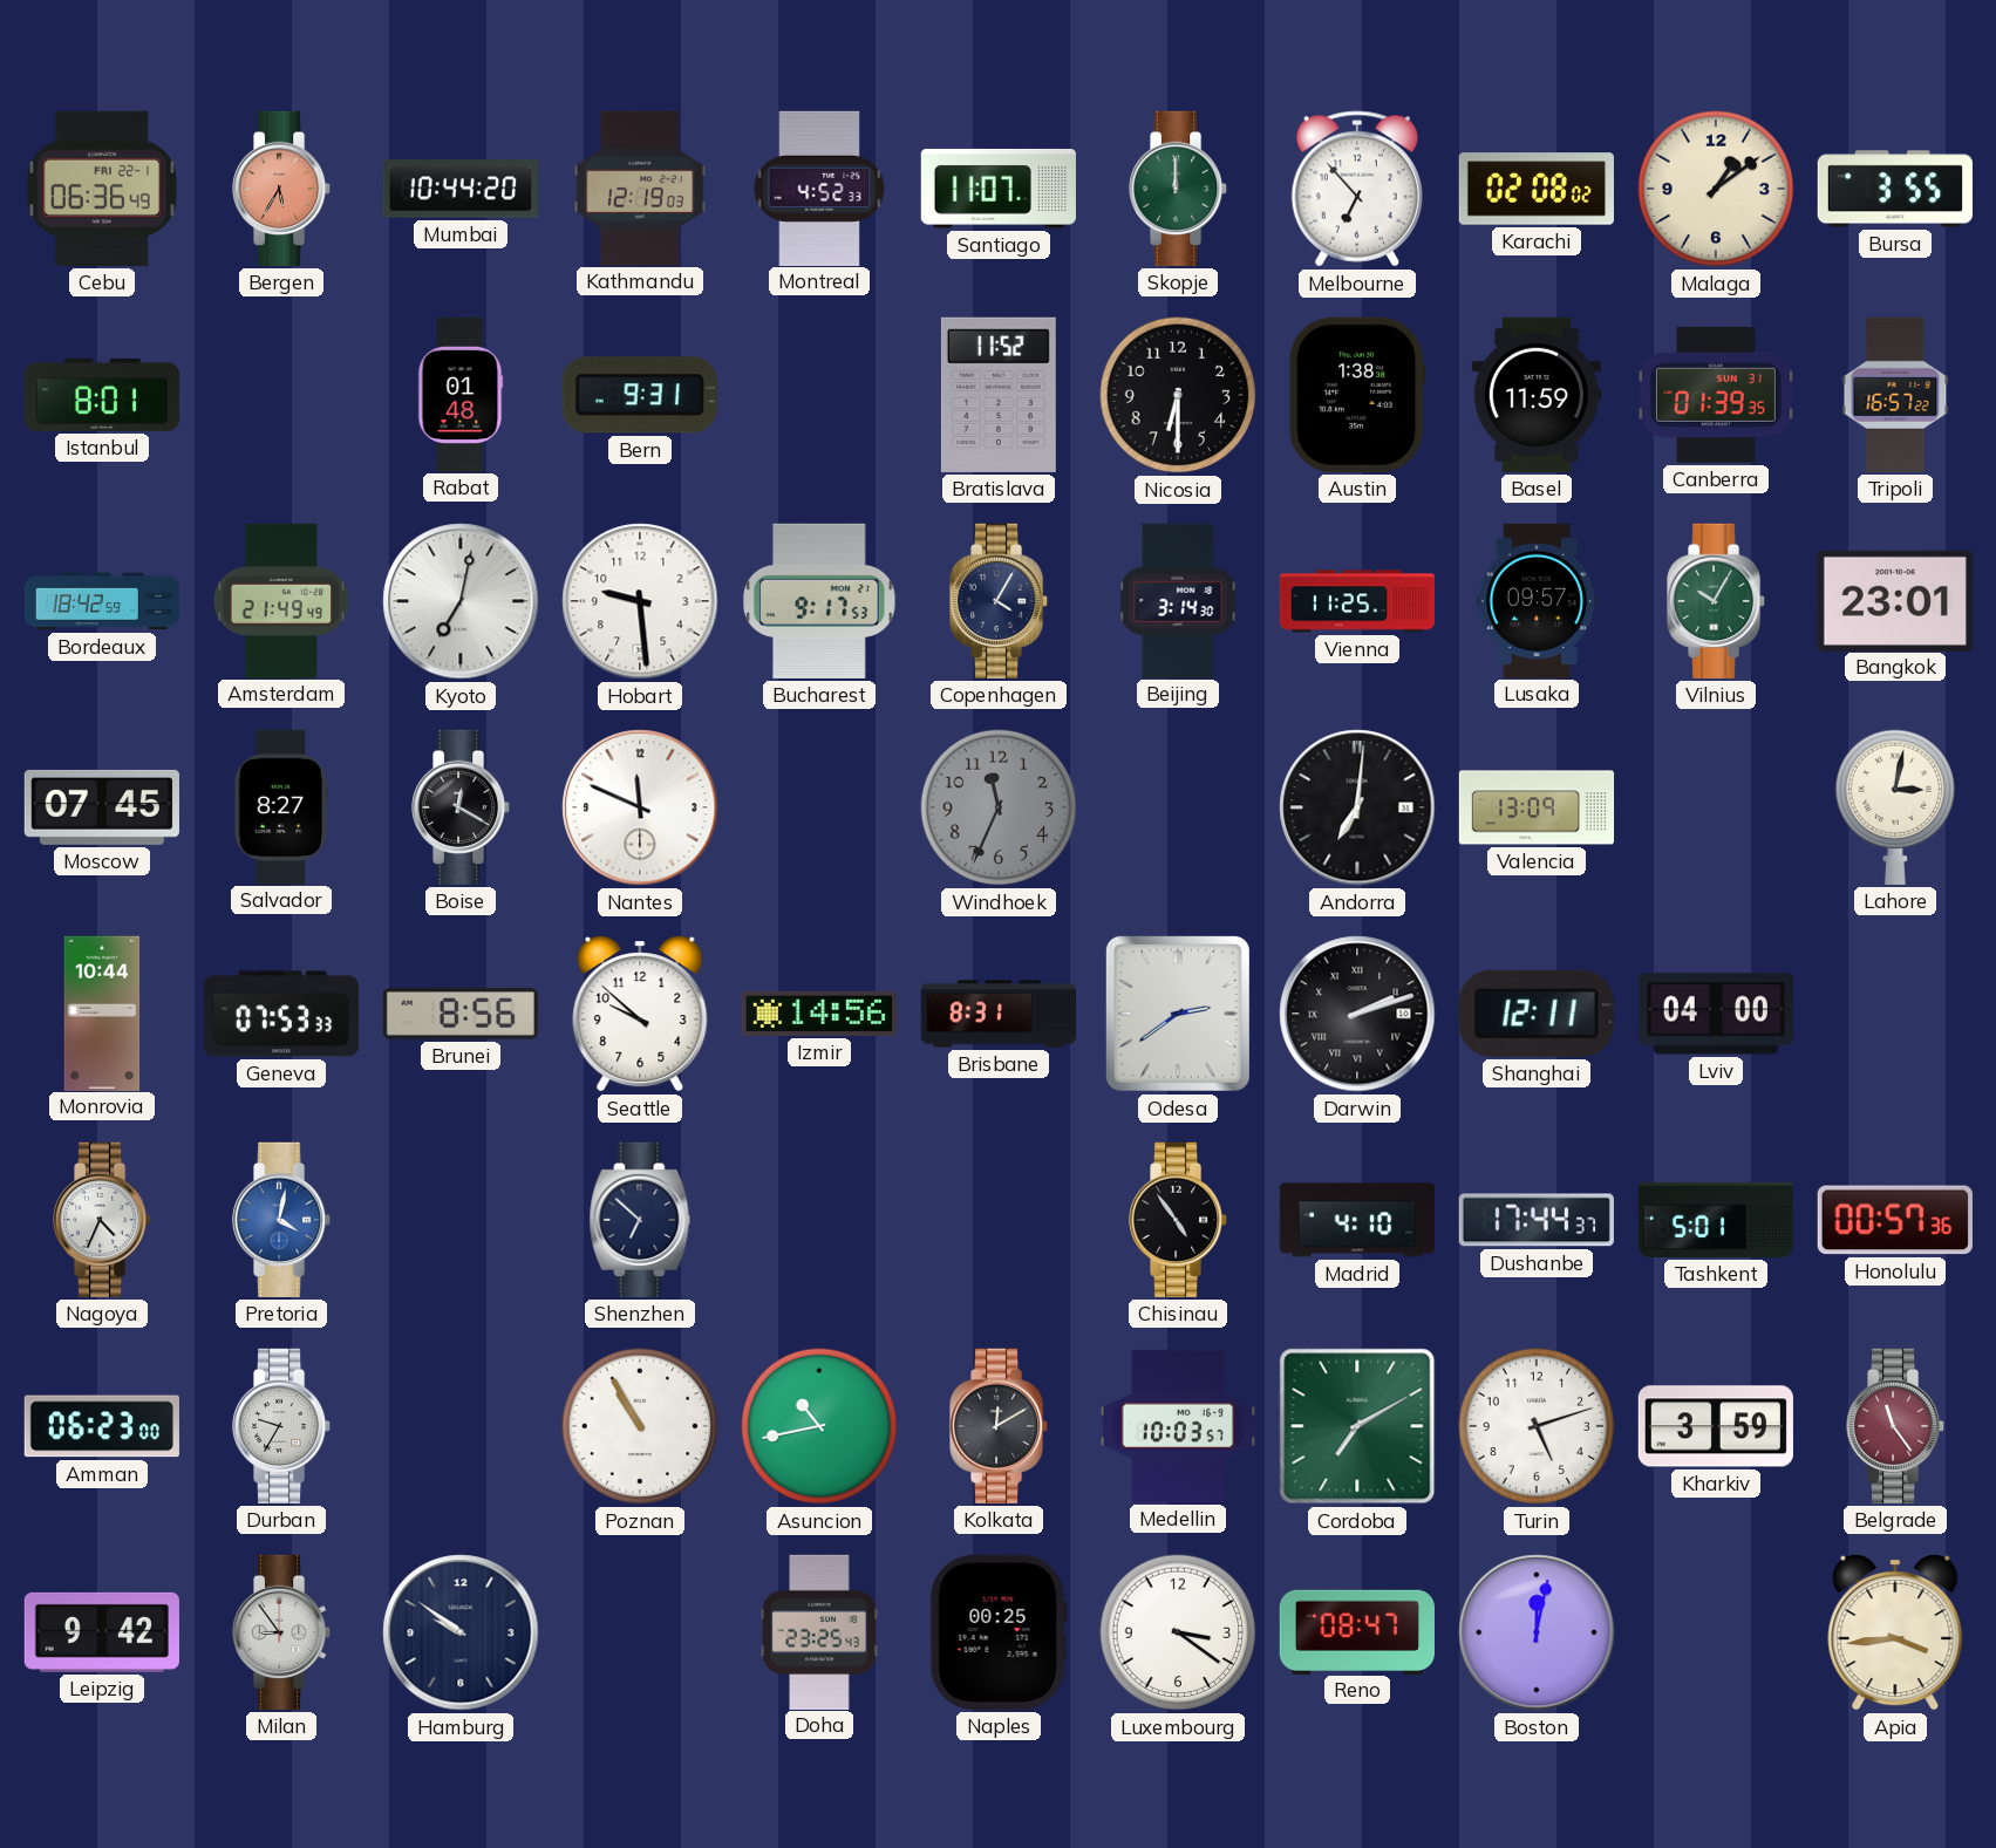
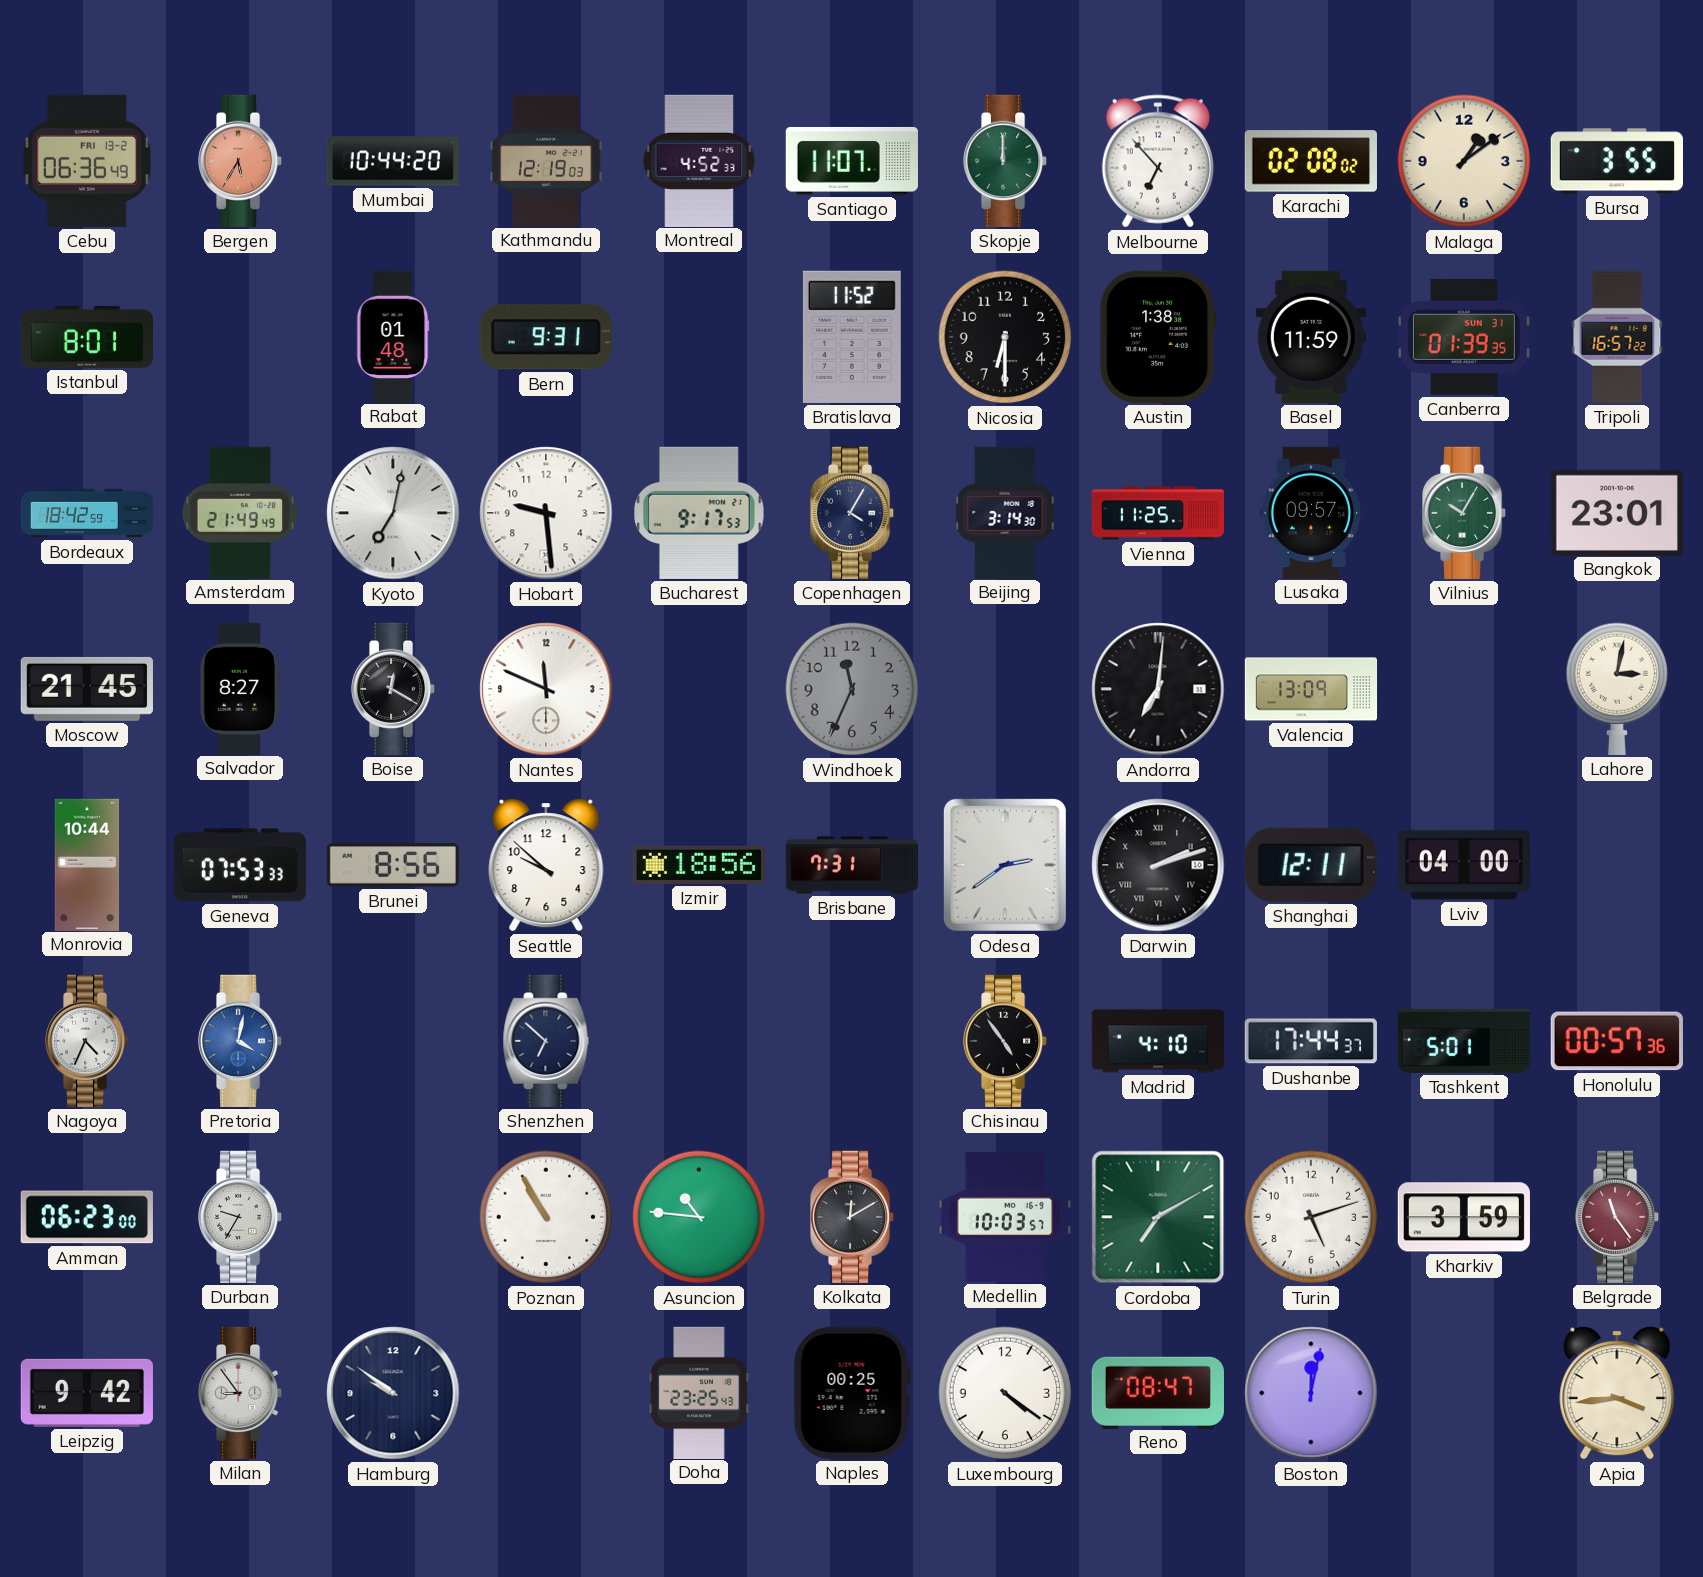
Cebu date: FRI 22-1 -> FRI 13-2
Moscow: 07:45 -> 21:45
Izmir: 14:56 -> 18:56
Brisbane: 8:31 -> 7:31
Asuncion: 10:43 -> 10:46
Luxembourg: 3:21 -> 4:21
